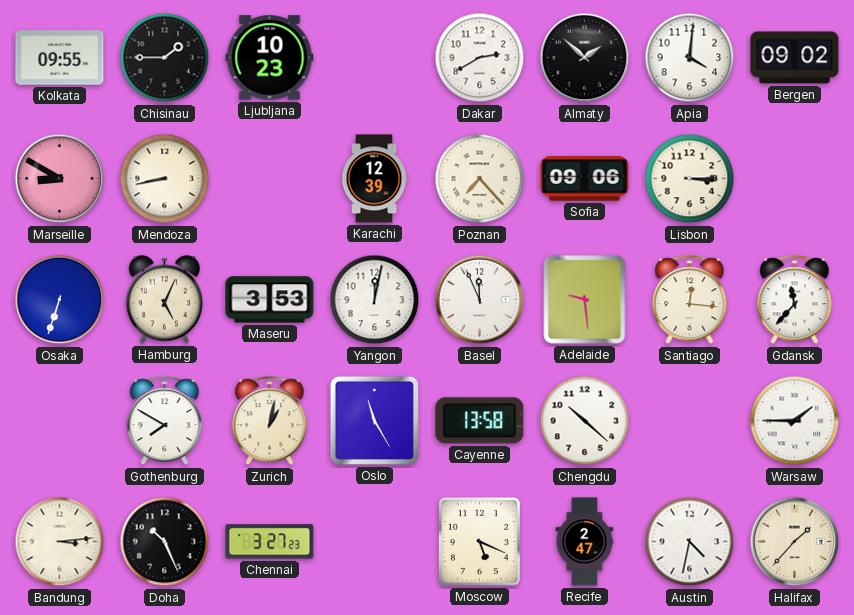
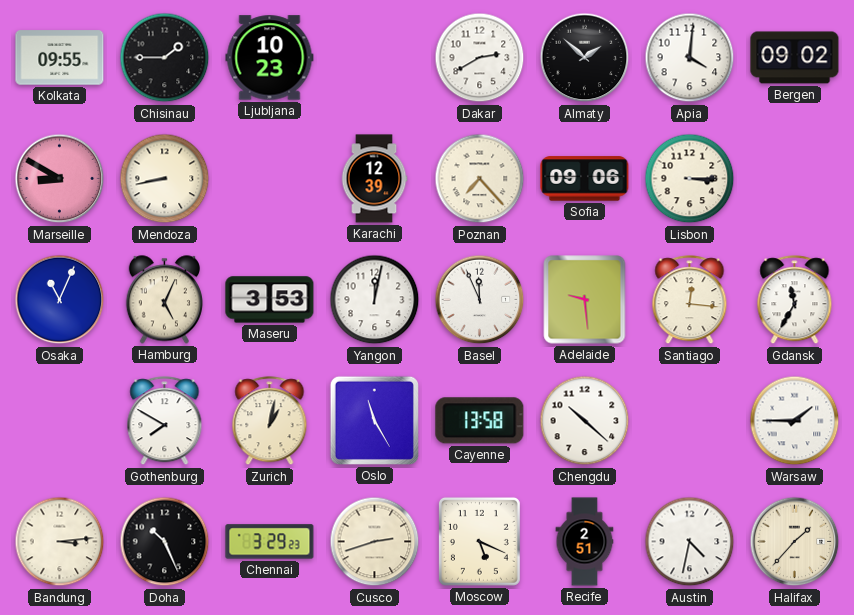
Osaka: 6:33 -> 11:04
Gdansk: 11:37 -> 11:35
Chennai: 3:27 -> 3:29
Cusco: none -> 2:42
Recife: 2:47 -> 2:51
